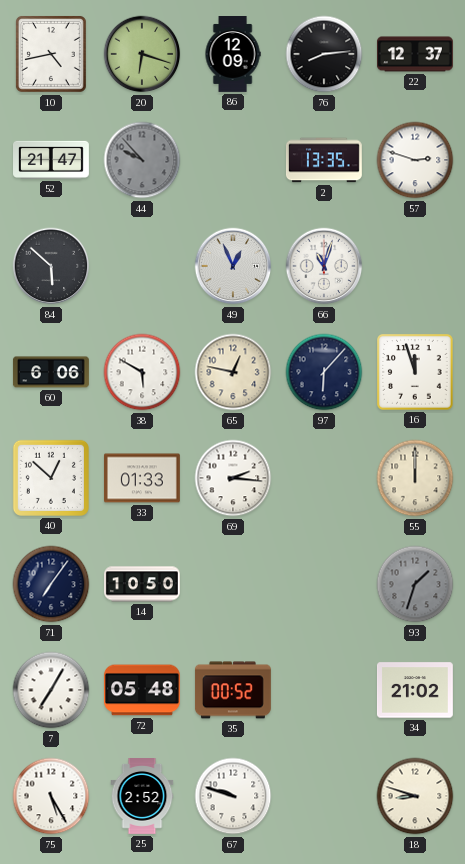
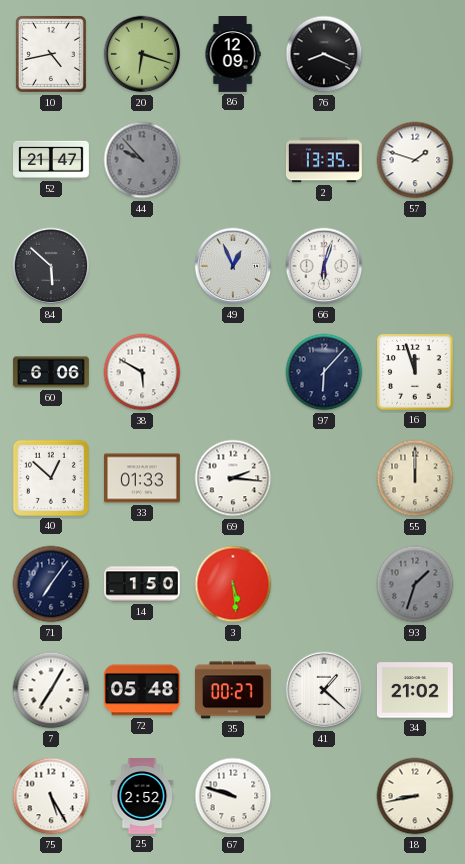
76: 8:14 -> 8:19
22: 12:37 -> none
57: 2:48 -> 1:48
66: 11:03 -> 6:03
65: 12:47 -> none
14: 10:50 -> 1:50
3: none -> 5:29
35: 00:52 -> 00:27
41: none -> 1:22
18: 8:48 -> 8:43
